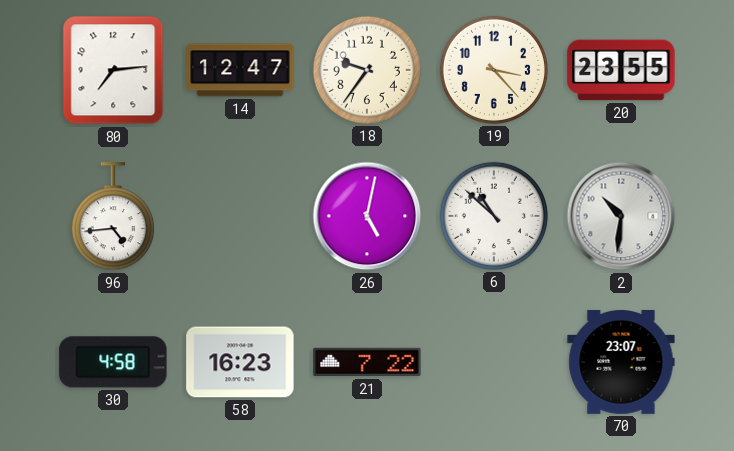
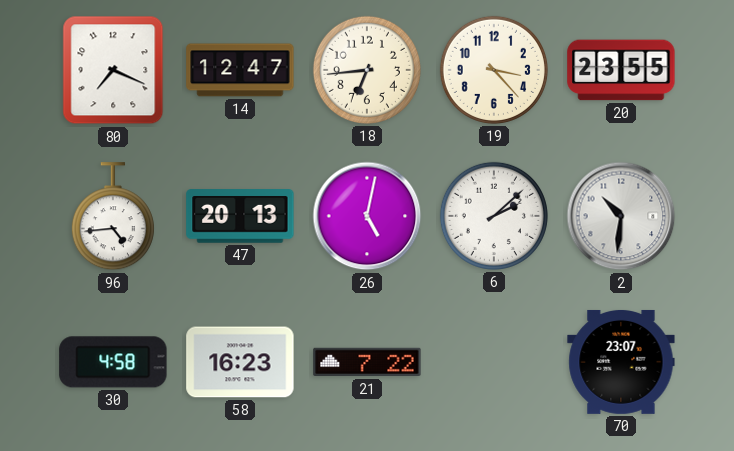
80: 7:14 -> 7:19
18: 9:36 -> 6:44
47: none -> 20:13
6: 10:52 -> 2:08
